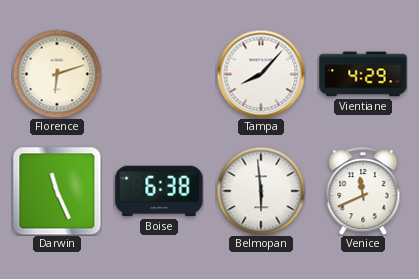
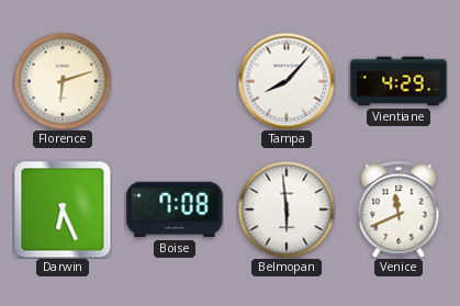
Darwin: 11:26 -> 6:26
Boise: 6:38 -> 7:08
